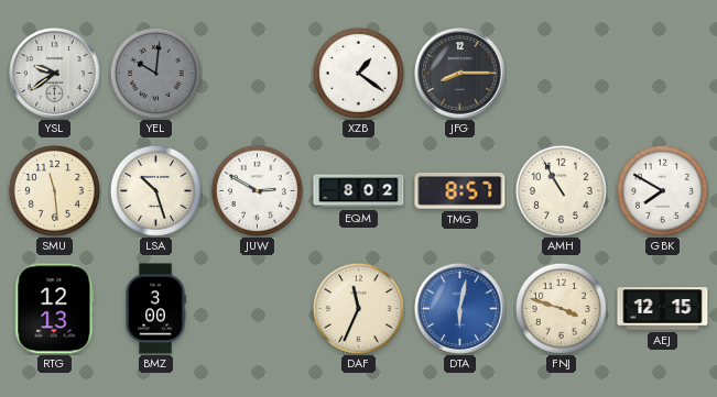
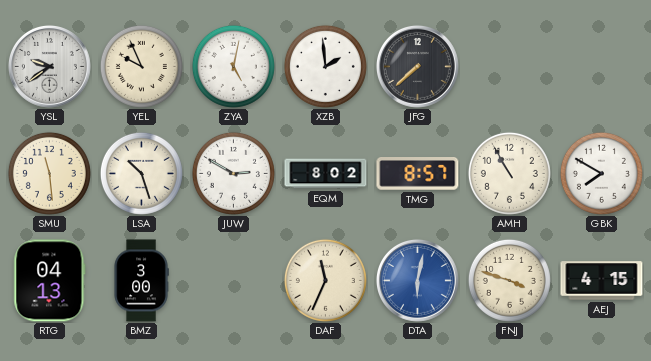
YEL: 10:01 -> 9:56
YEL dial: grey -> cream
ZYA: none -> 5:02
XZB: 1:21 -> 1:59
JFG: 8:15 -> 7:38
RTG: 12:13 -> 04:13
AEJ: 12:15 -> 4:15
